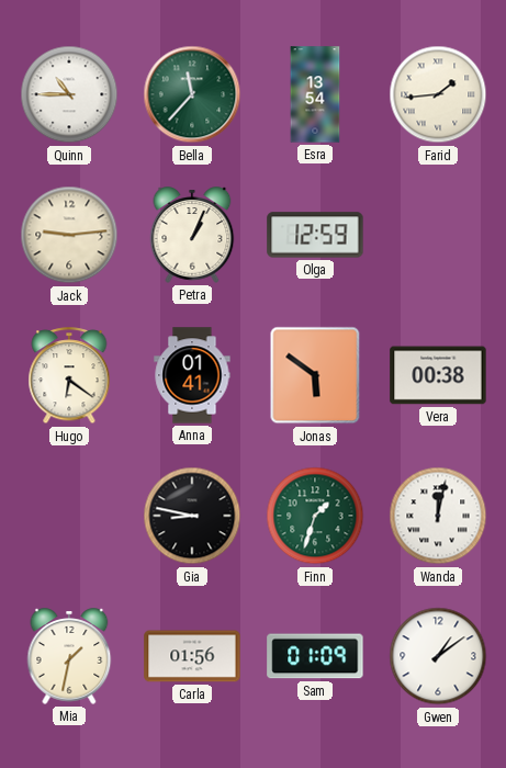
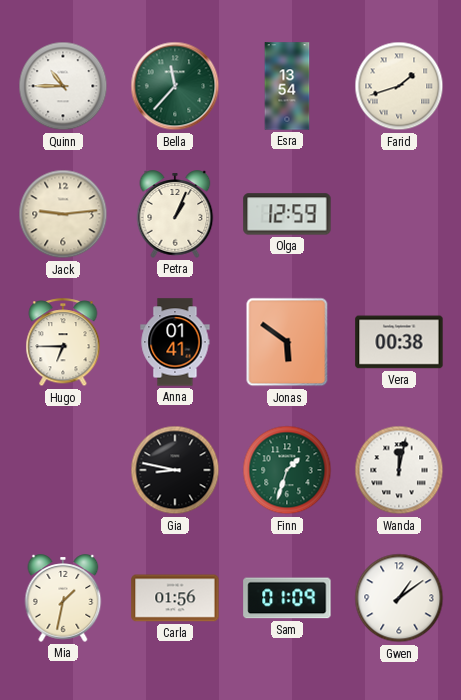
Farid: 1:44 -> 1:42
Hugo: 6:21 -> 6:45
